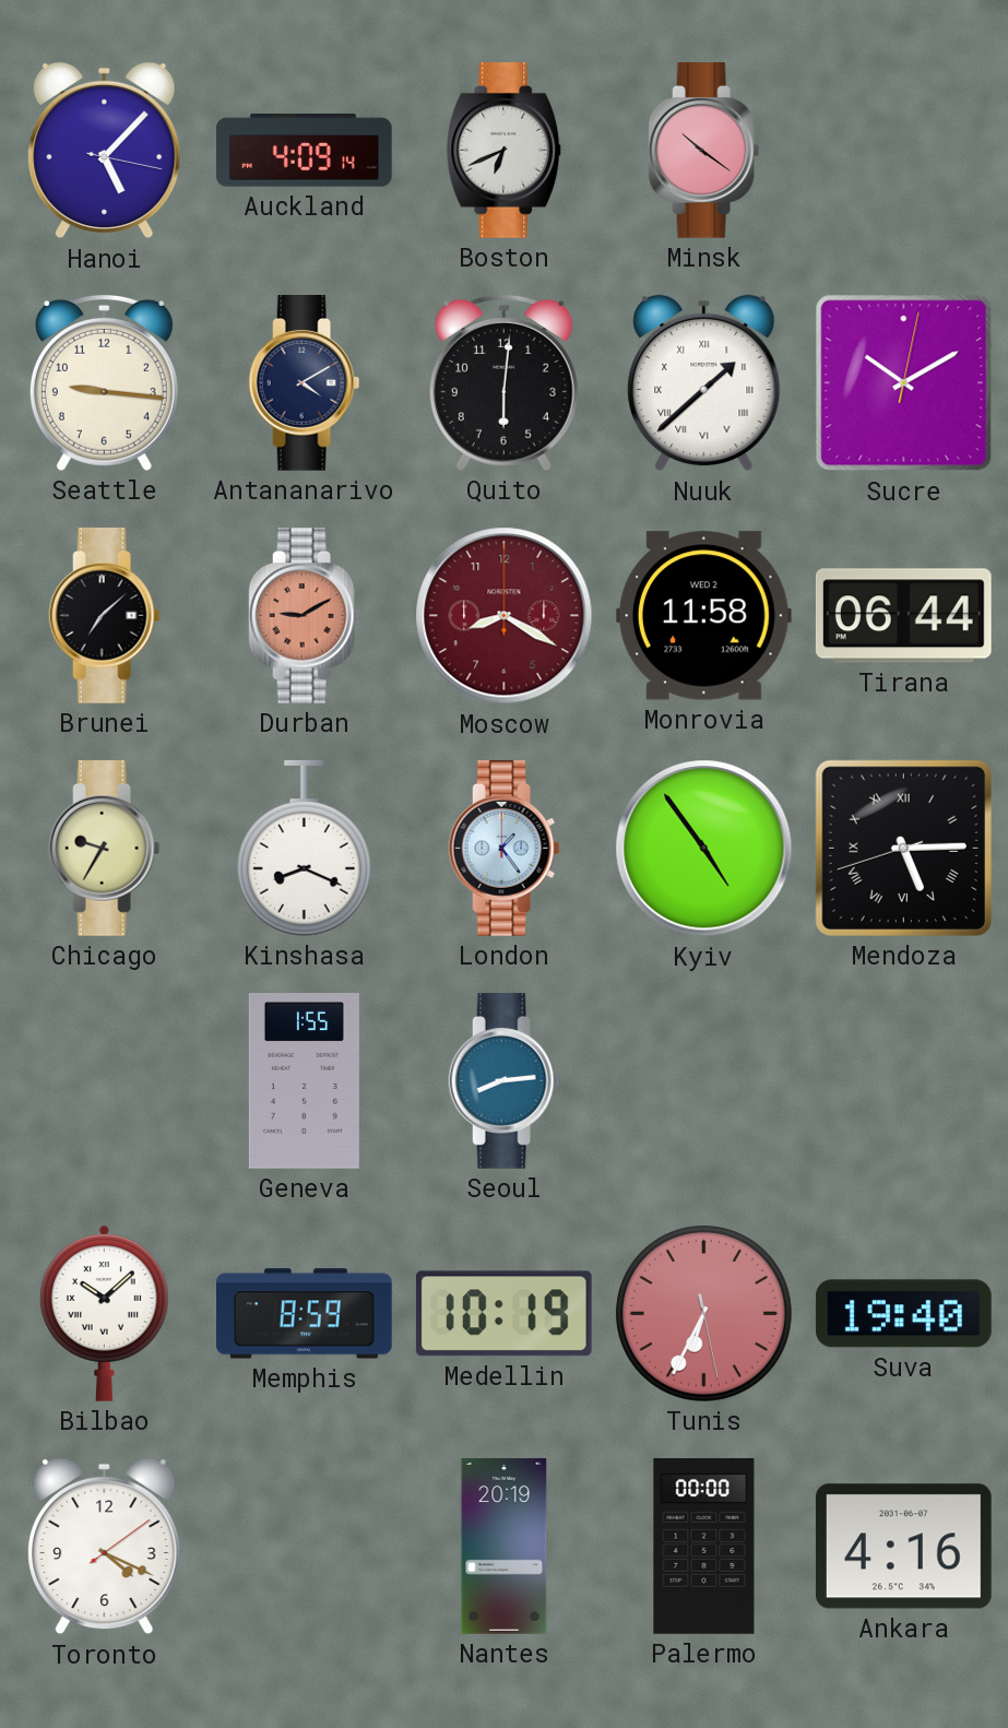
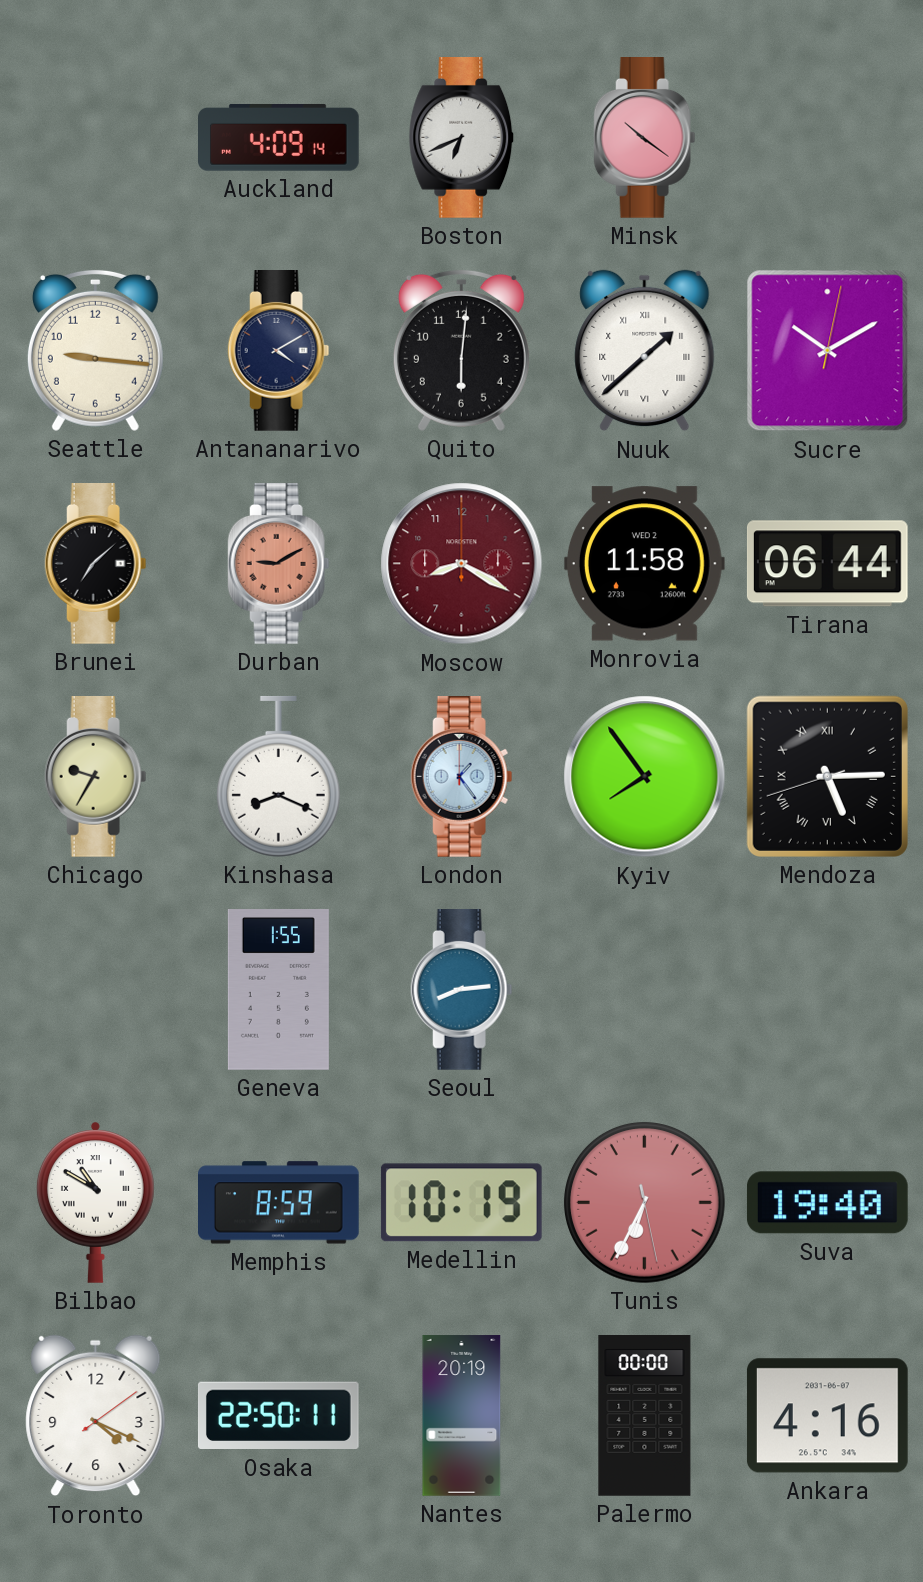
Hanoi: 5:07 -> none
Kyiv: 4:54 -> 7:54
Bilbao: 10:08 -> 10:50
Osaka: none -> 22:50
